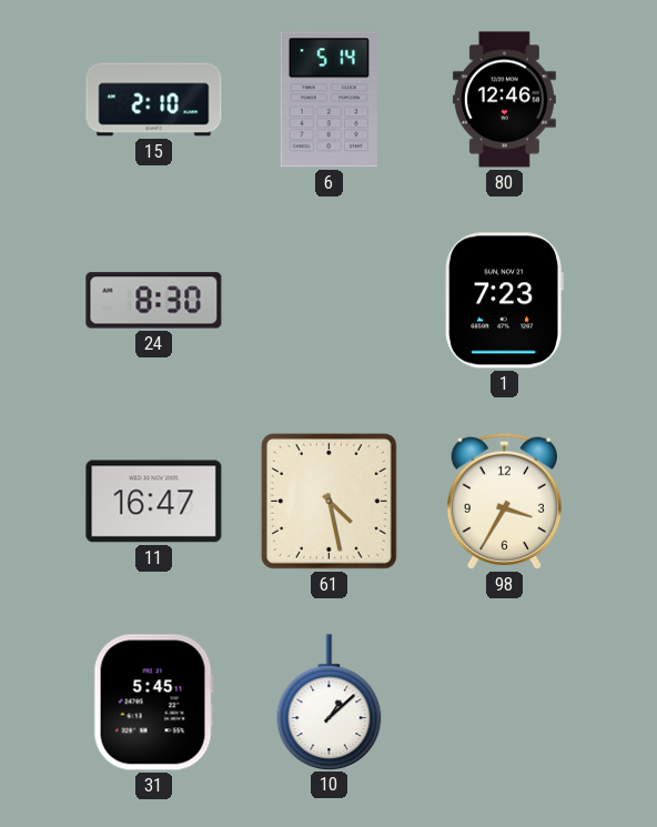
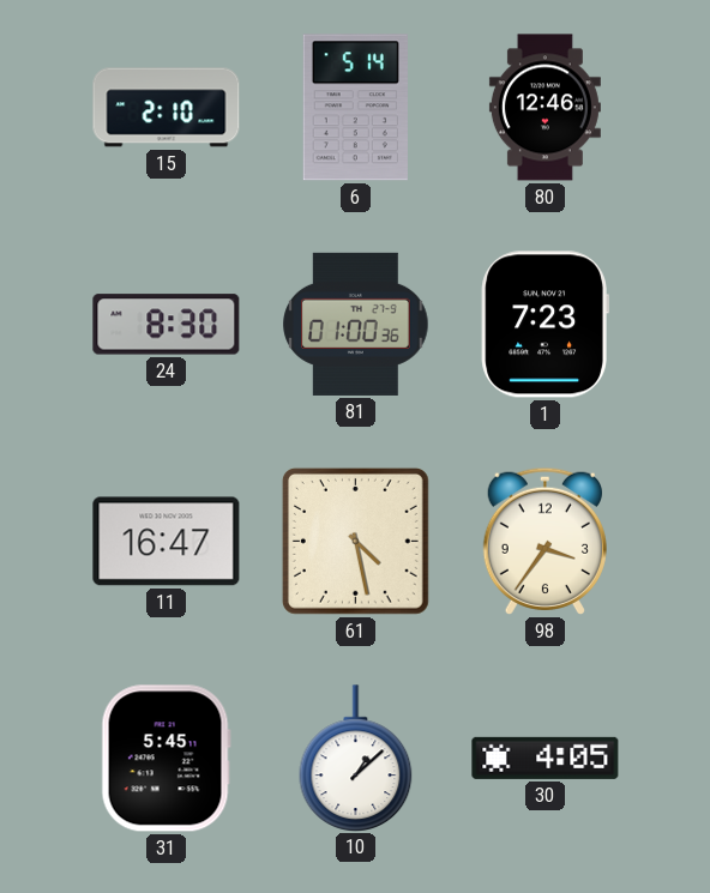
81: none -> 01:00
98: 3:35 -> 3:36
30: none -> 4:05
